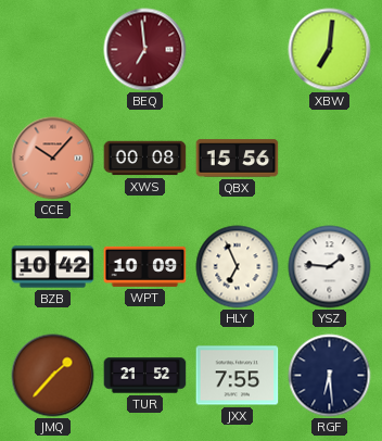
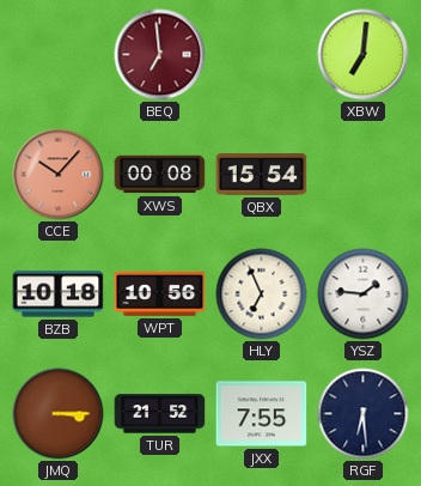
QBX: 15:56 -> 15:54
BZB: 10:42 -> 10:18
WPT: 10:09 -> 10:56
JMQ: 1:37 -> 3:15
